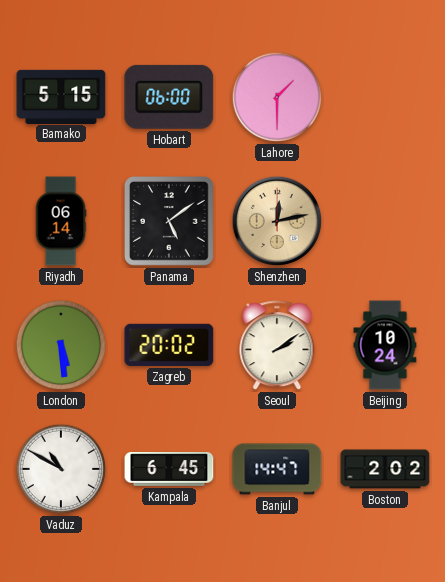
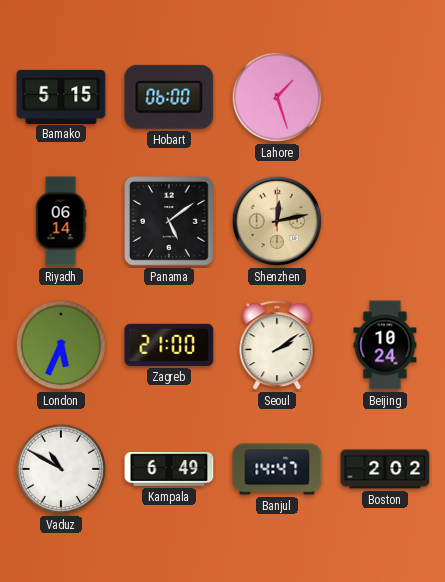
Lahore: 1:30 -> 1:27
London: 5:29 -> 5:34
Zagreb: 20:02 -> 21:00
Kampala: 6:45 -> 6:49
